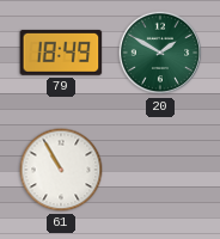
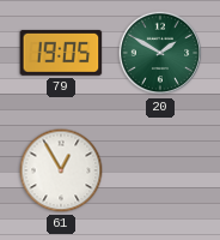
79: 18:49 -> 19:05
61: 10:55 -> 12:55
